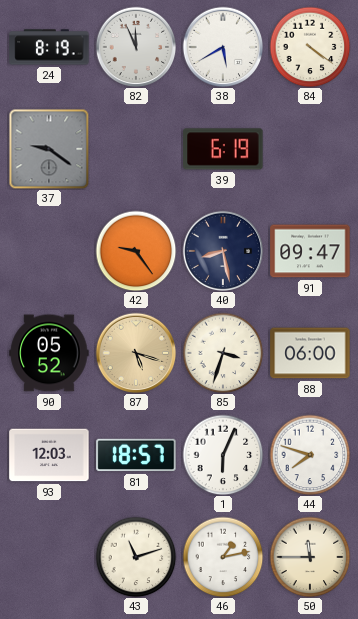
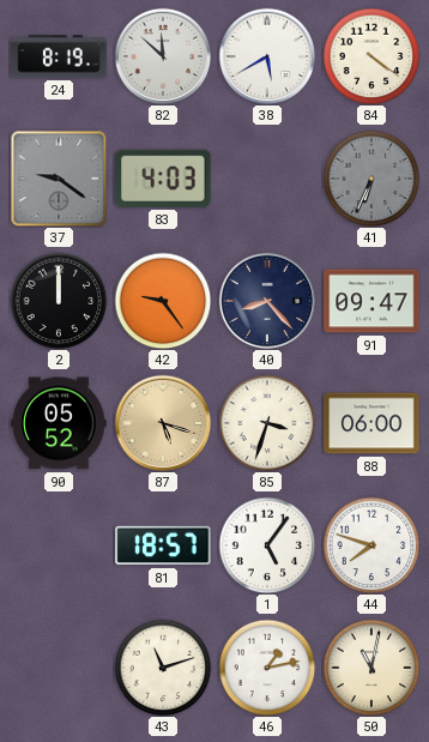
82: 11:56 -> 11:52
83: none -> 4:03
39: 6:19 -> none
41: none -> 6:34
2: none -> 12:00
40: 8:28 -> 8:23
93: 12:03 -> none
1: 6:04 -> 5:06
50: 11:45 -> 11:02
